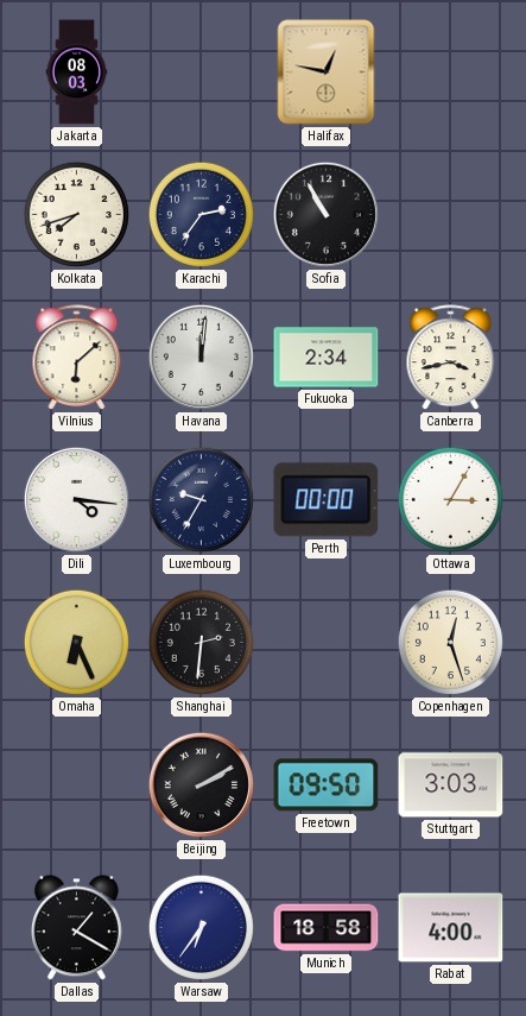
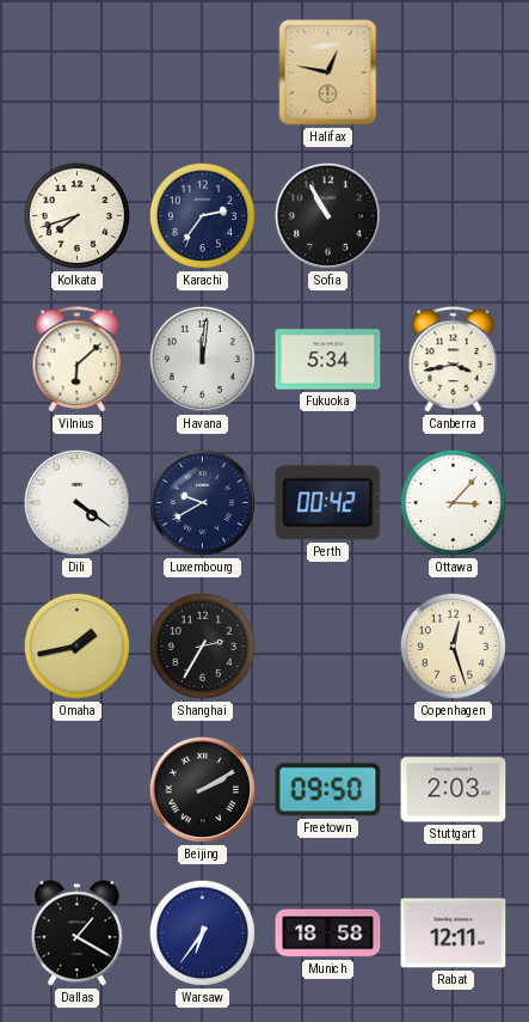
Jakarta: 08:03 -> none
Fukuoka: 2:34 -> 5:34
Dili: 4:16 -> 4:21
Luxembourg: 9:35 -> 9:40
Perth: 00:00 -> 00:42
Ottawa: 3:05 -> 3:07
Omaha: 6:26 -> 1:43
Shanghai: 2:31 -> 2:35
Stuttgart: 3:03 -> 2:03
Rabat: 4:00 -> 12:11
